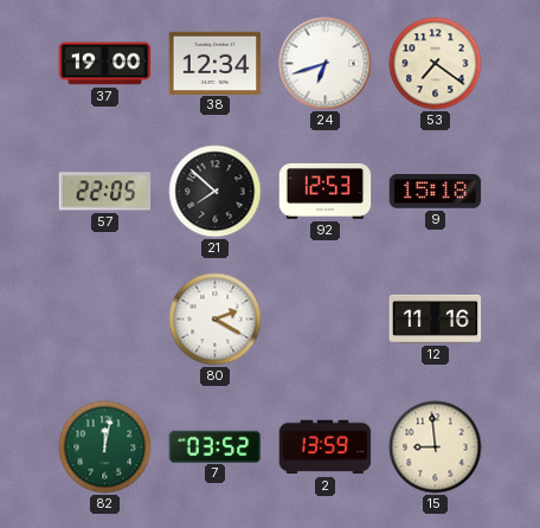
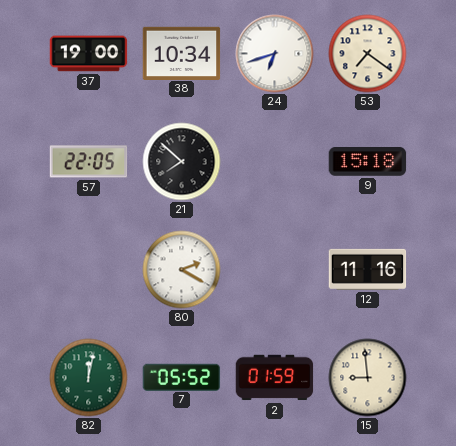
38: 12:34 -> 10:34
92: 12:53 -> none
7: 03:52 -> 05:52
2: 13:59 -> 01:59
